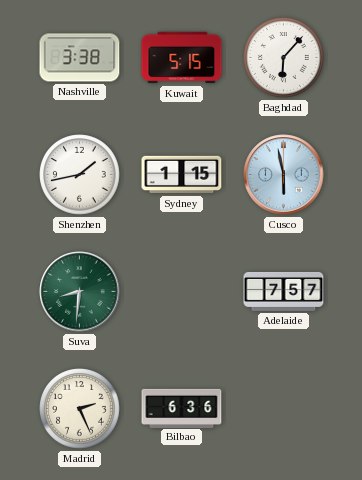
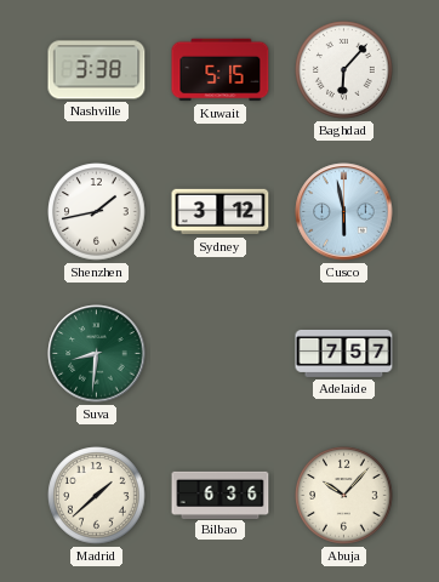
Sydney: 1:15 -> 3:12
Madrid: 2:26 -> 1:38
Abuja: none -> 10:07
